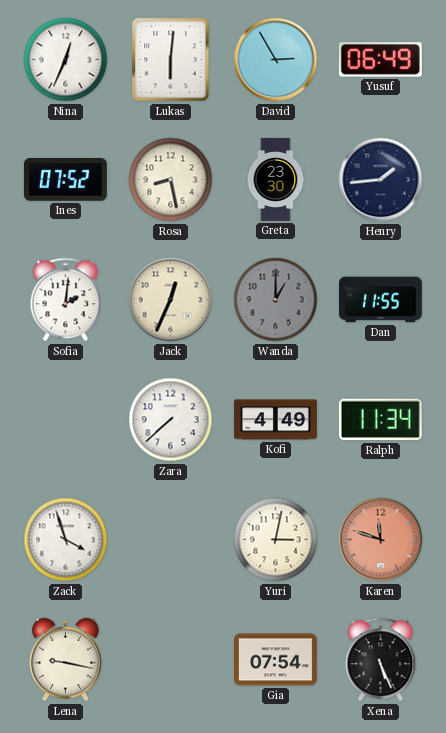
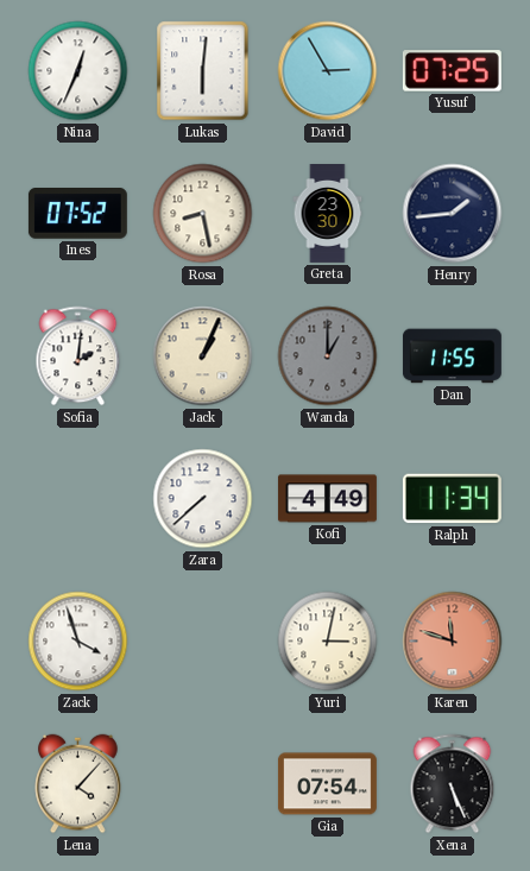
Yusuf: 06:49 -> 07:25
Jack: 12:34 -> 1:04
Lena: 9:17 -> 4:07
